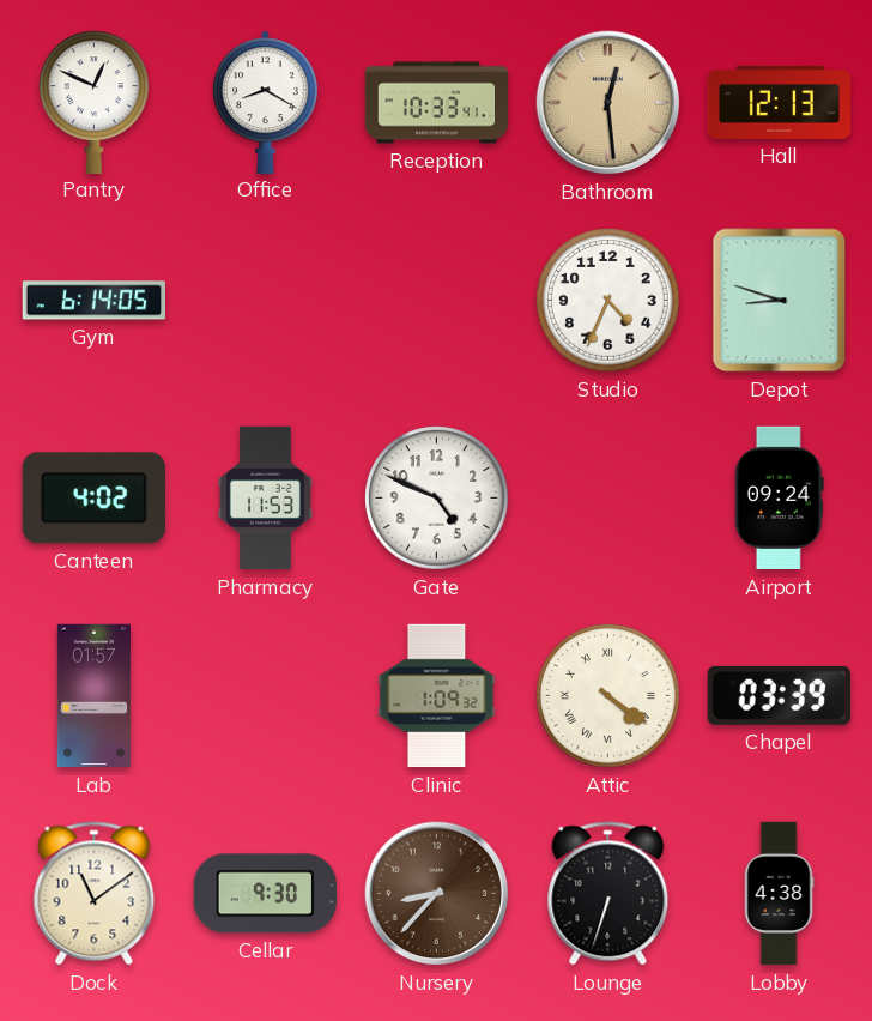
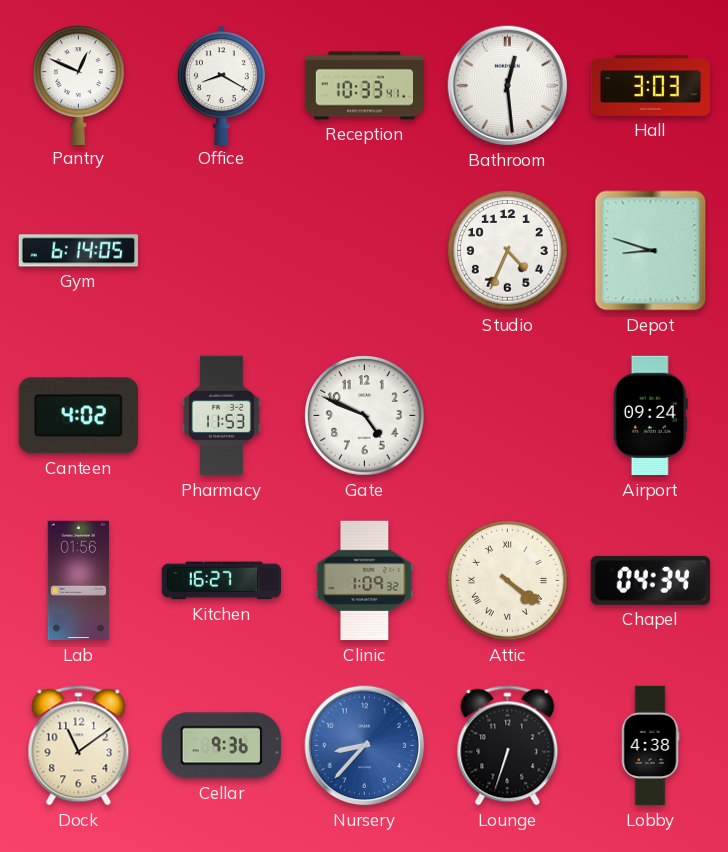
Bathroom dial: champagne -> white
Hall: 12:13 -> 3:03
Lab: 01:57 -> 01:56
Kitchen: none -> 16:27
Chapel: 03:39 -> 04:34
Cellar: 9:30 -> 9:36
Nursery dial: brown -> blue
